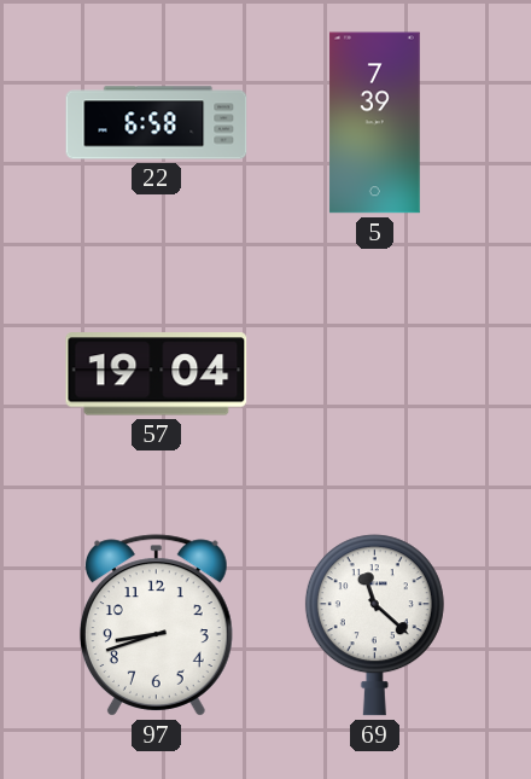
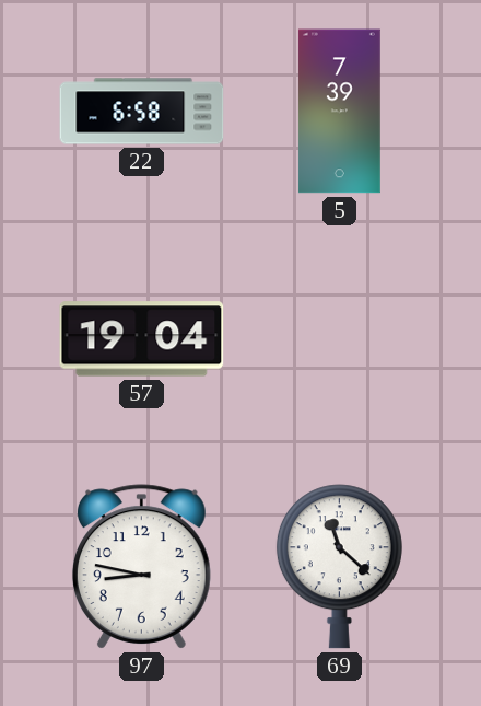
97: 8:42 -> 8:47
